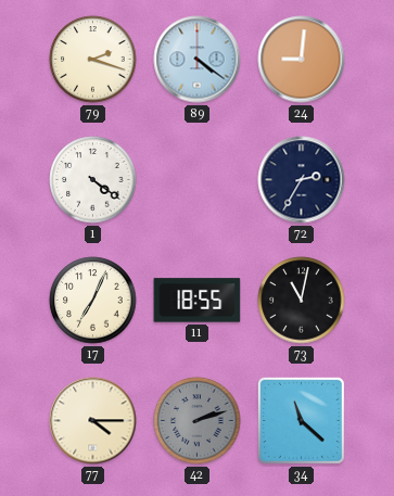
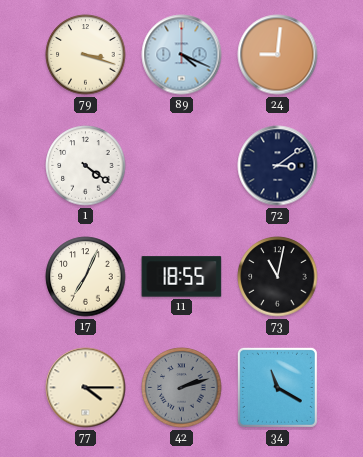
79: 2:18 -> 3:18
89: 4:21 -> 4:19
72: 2:35 -> 3:09
34: 11:22 -> 11:20
